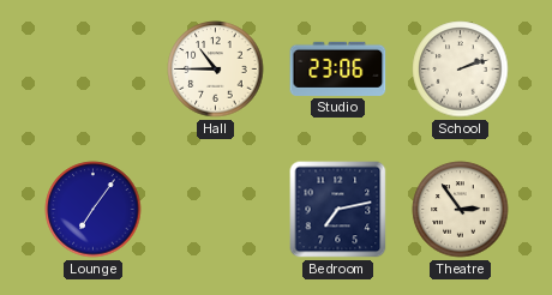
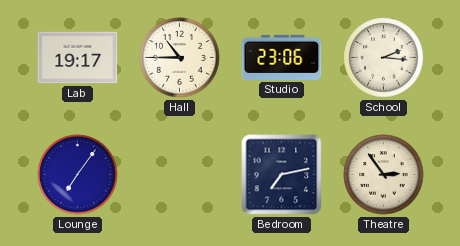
Lab: none -> 19:17
School: 2:12 -> 2:16
